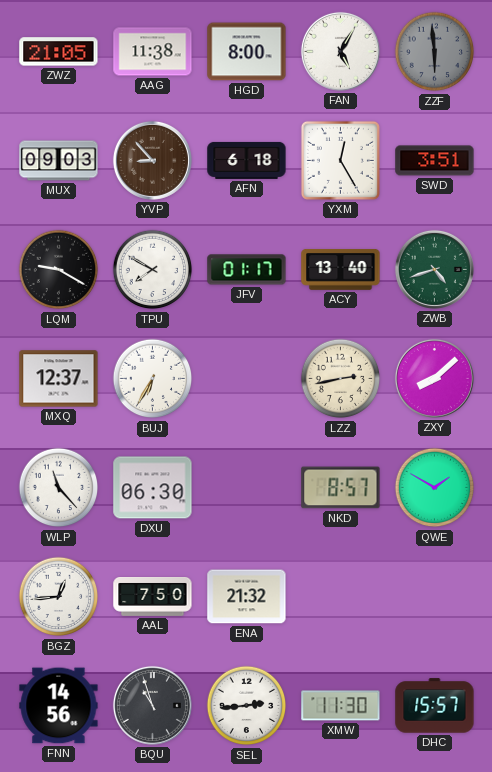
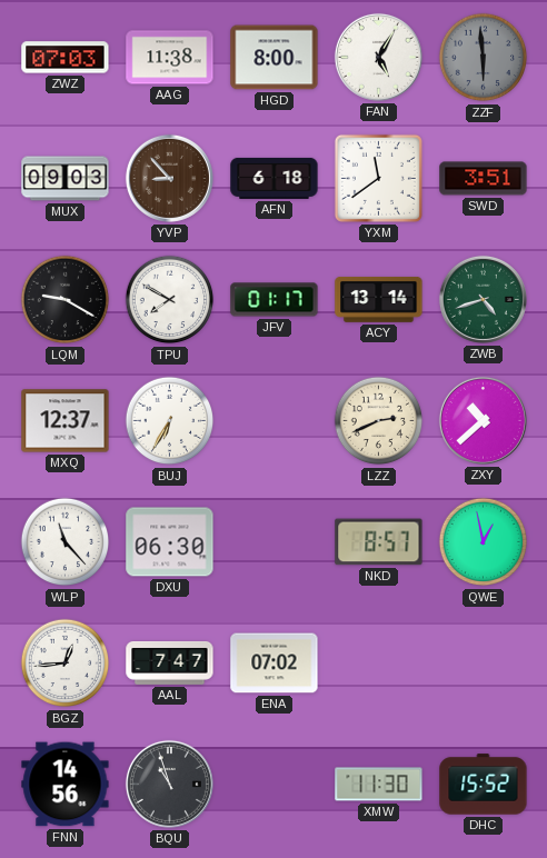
ZWZ: 21:05 -> 07:03
YXM: 12:25 -> 11:39
ACY: 13:40 -> 13:14
LZZ: 2:43 -> 2:41
ZXY: 8:08 -> 10:38
QWE: 1:50 -> 12:58
AAL: 7:50 -> 7:47
ENA: 21:32 -> 07:02
SEL: 2:44 -> none
DHC: 15:57 -> 15:52
